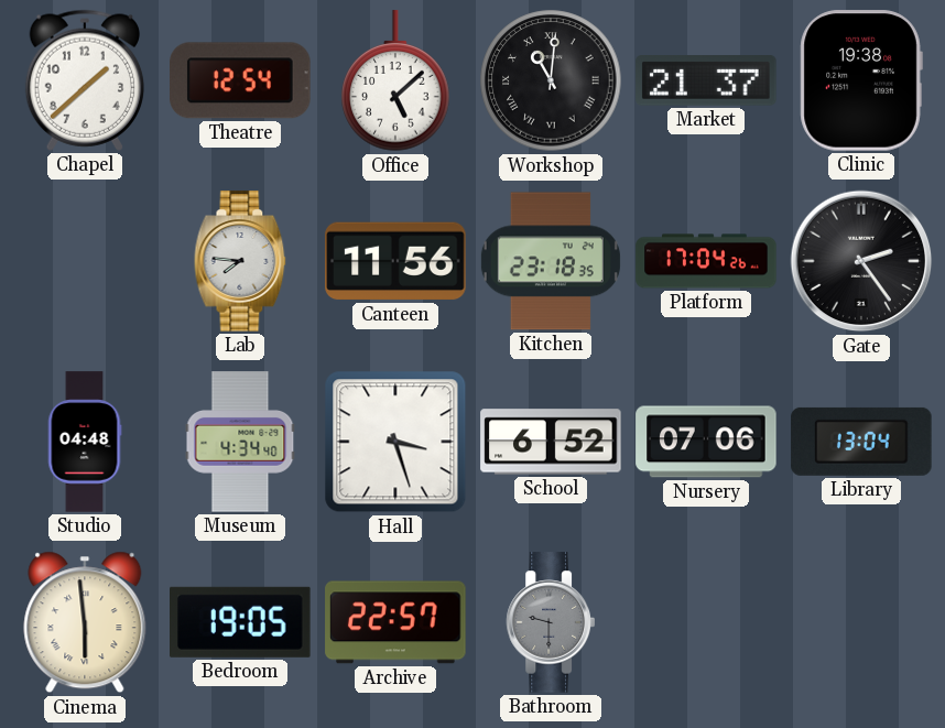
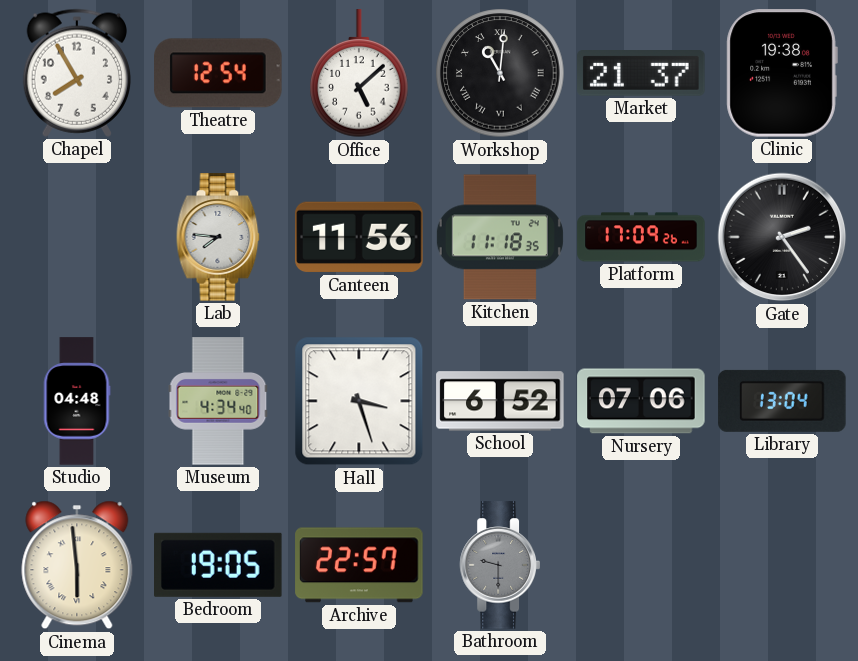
Chapel: 1:38 -> 7:55
Kitchen: 23:18 -> 11:18
Platform: 17:04 -> 17:09
